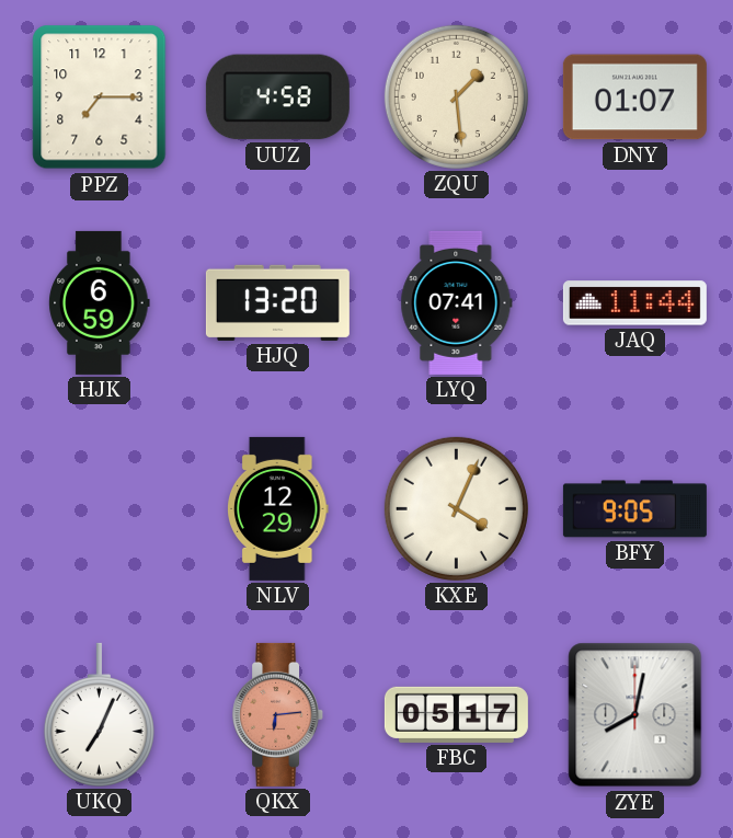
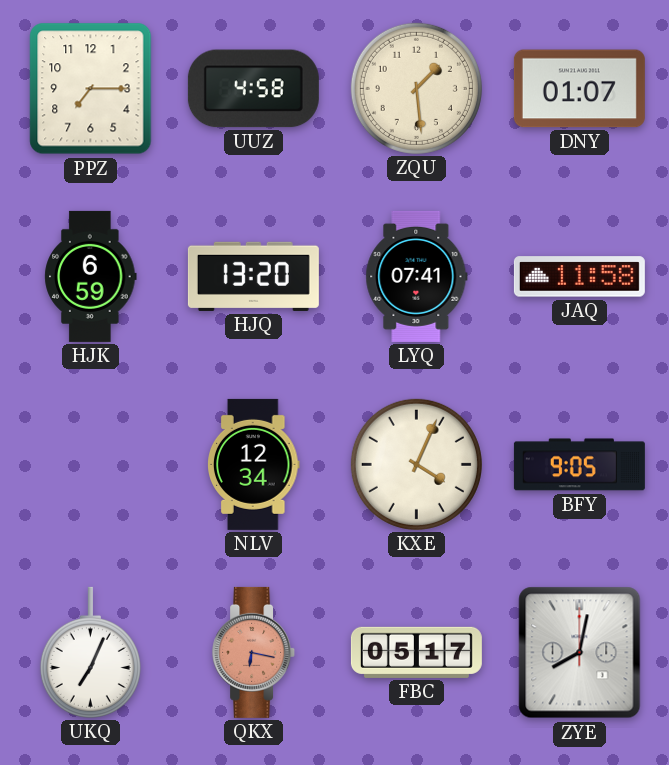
JAQ: 11:44 -> 11:58
NLV: 12:29 -> 12:34
QKX: 6:14 -> 6:17
